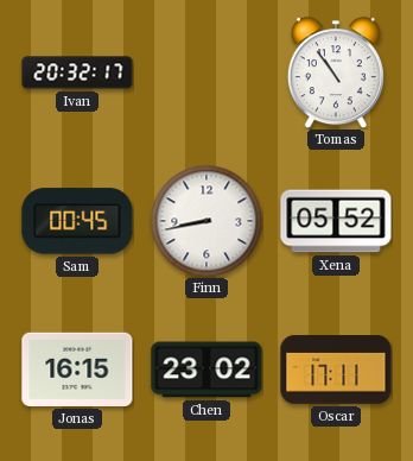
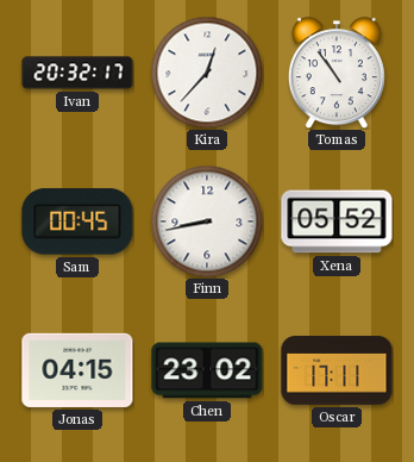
Kira: none -> 12:37
Jonas: 16:15 -> 04:15
